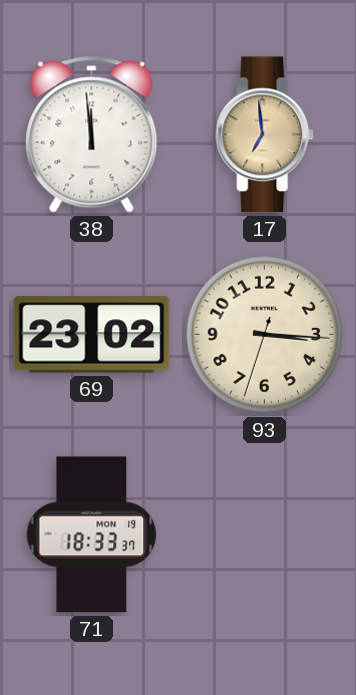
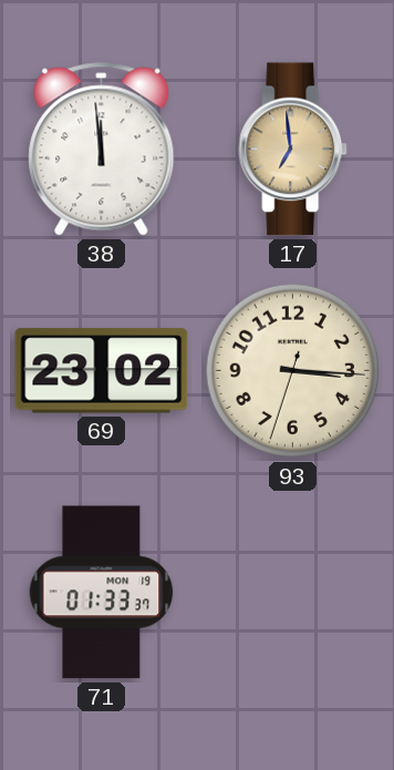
71: 18:33 -> 01:33
